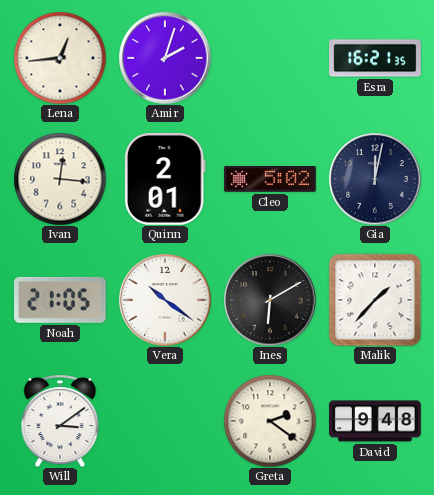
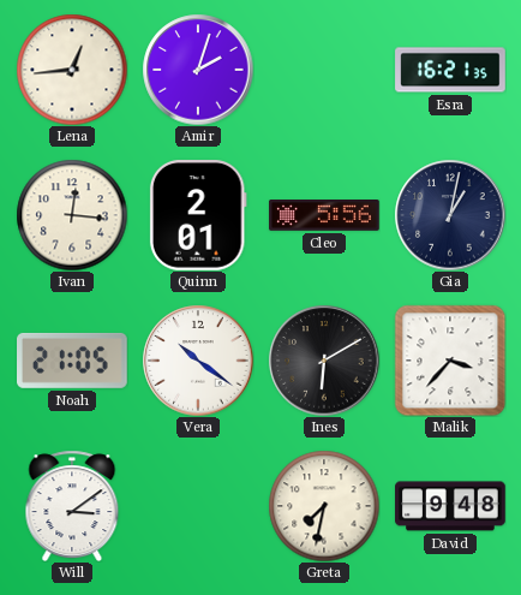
Cleo: 5:02 -> 5:56
Gia: 12:02 -> 1:02
Malik: 1:37 -> 3:37
Greta: 2:21 -> 7:32
